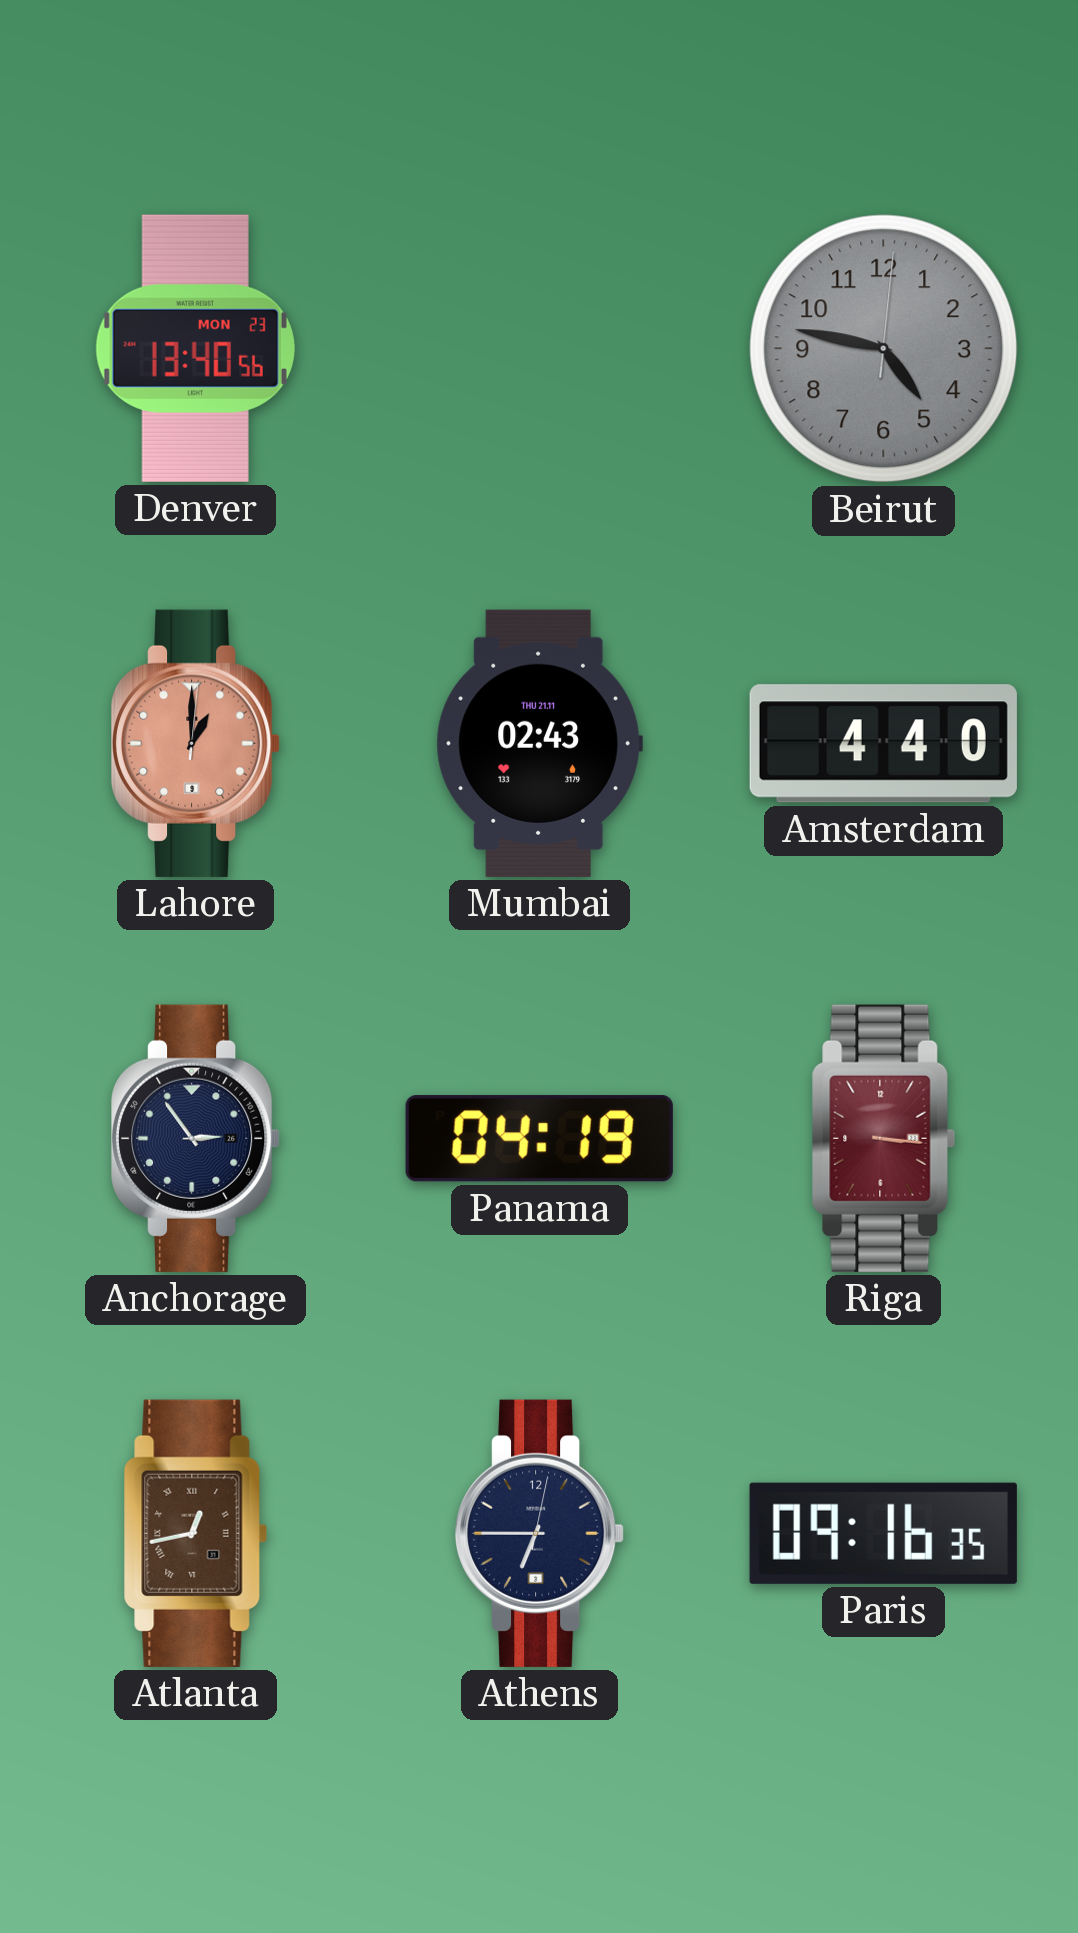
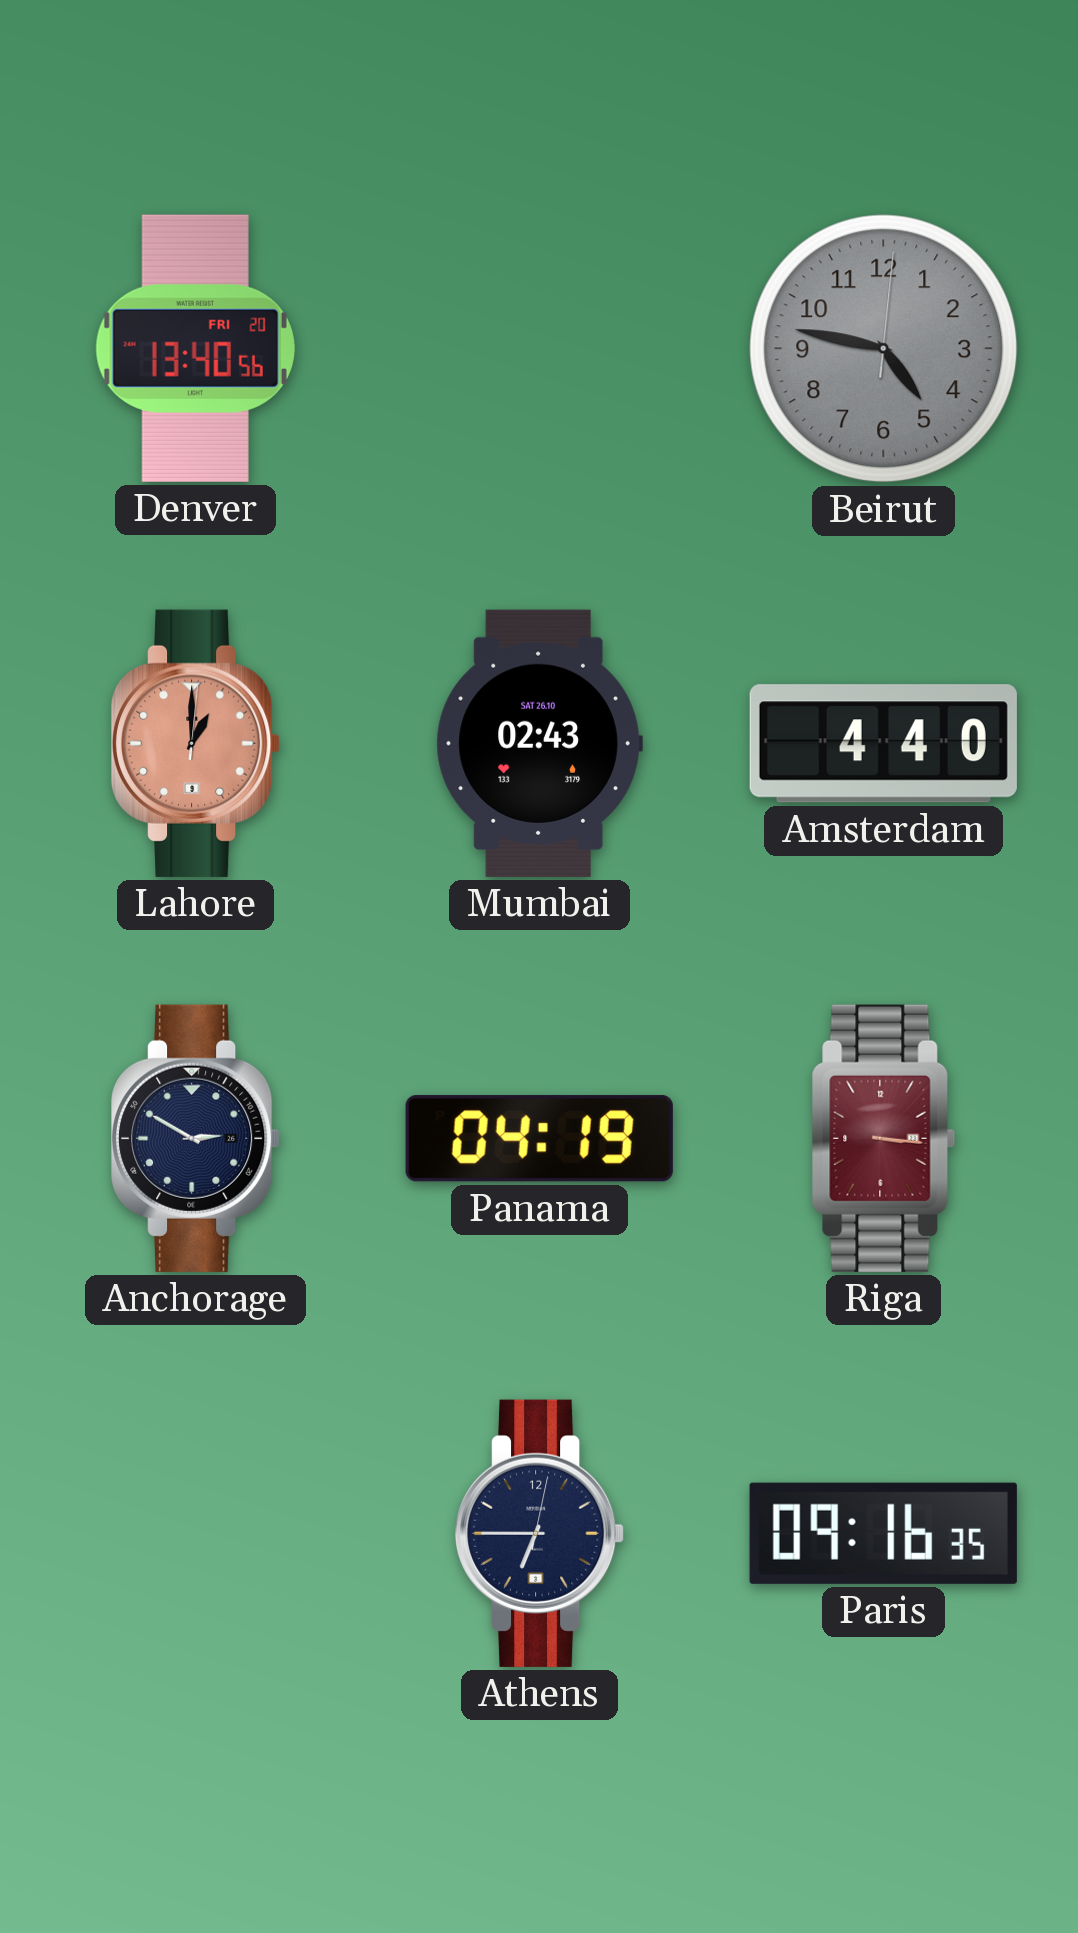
Denver date: MON 23 -> FRI 20
Mumbai date: THU 21.11 -> SAT 26.10
Anchorage: 2:54 -> 2:50
Atlanta: 12:43 -> none
